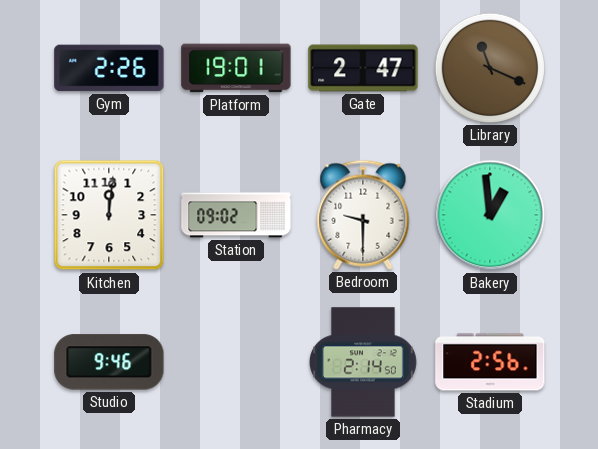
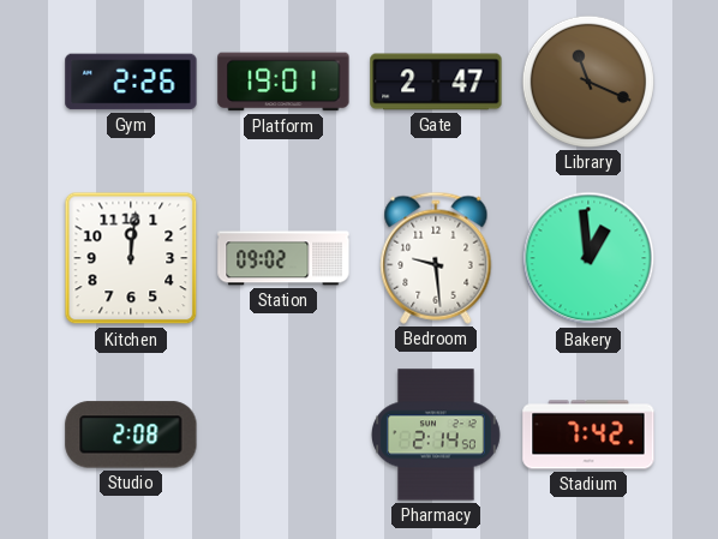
Bedroom: 9:30 -> 9:29
Studio: 9:46 -> 2:08
Stadium: 2:56 -> 7:42
